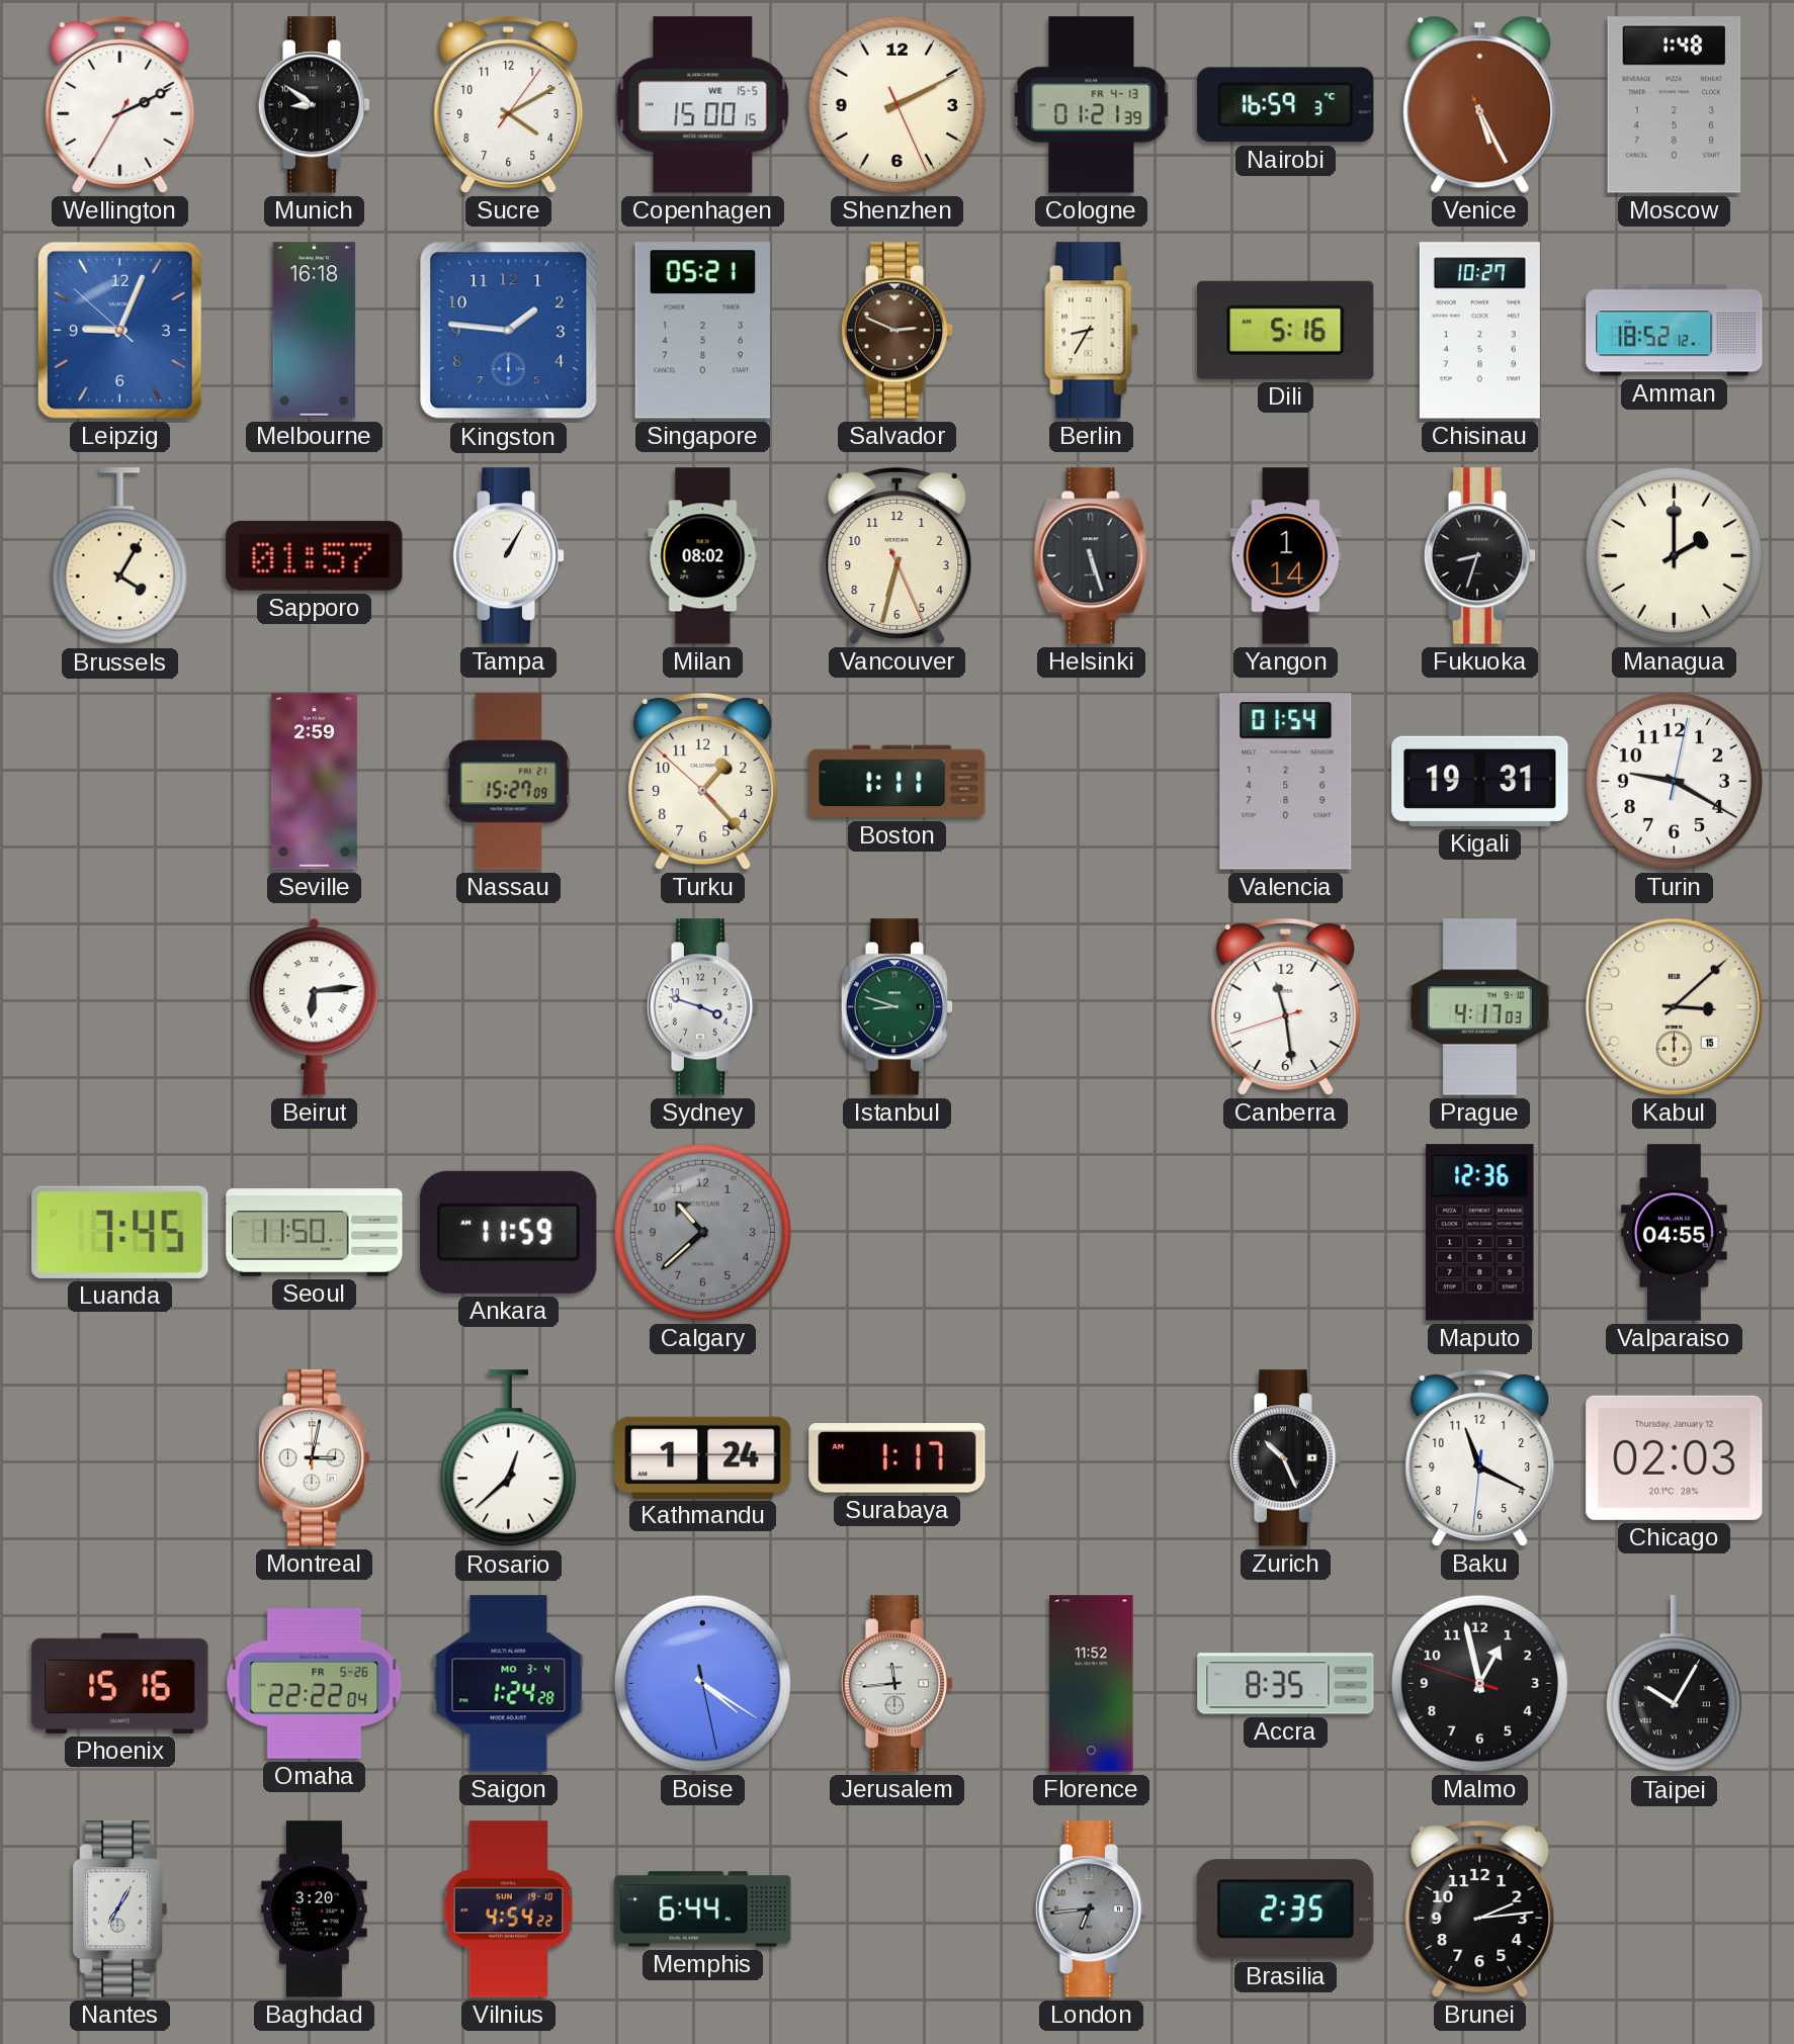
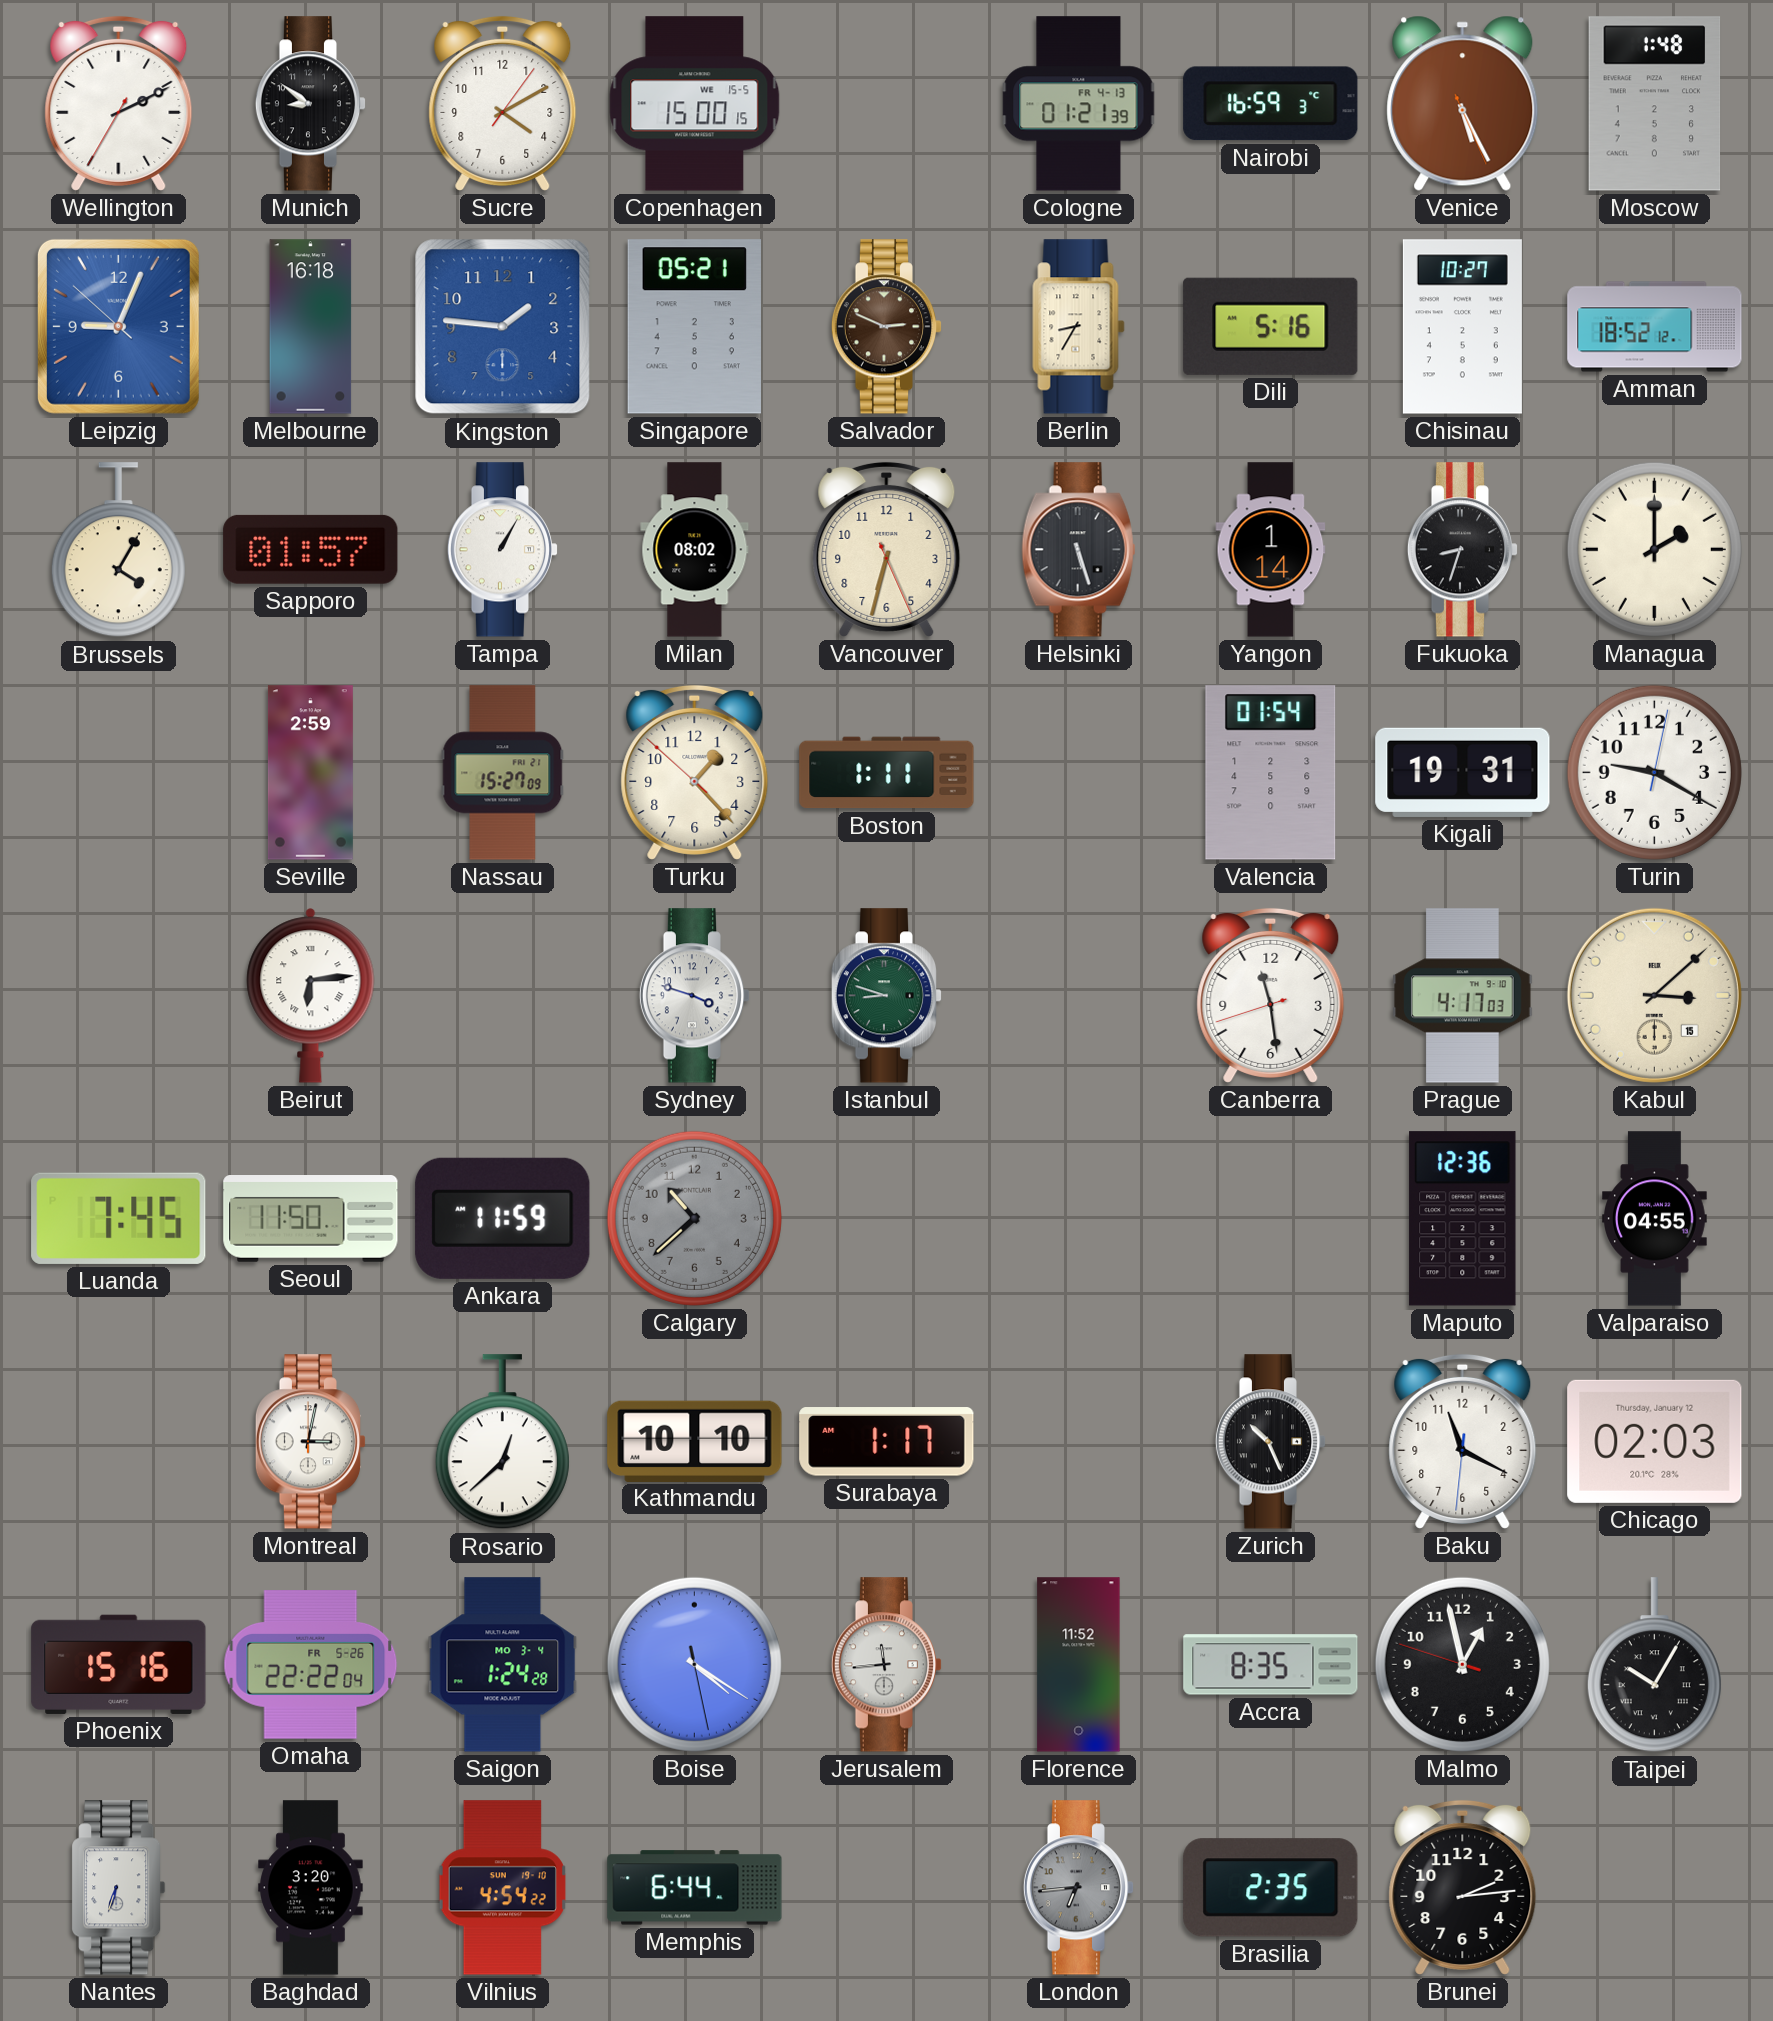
Shenzhen: 2:10 -> none
Kathmandu: 1:24 -> 10:10
Nantes: 7:05 -> 6:33
